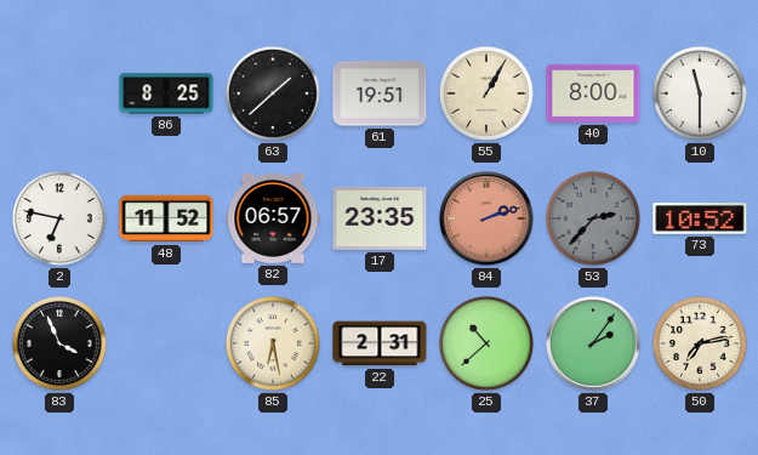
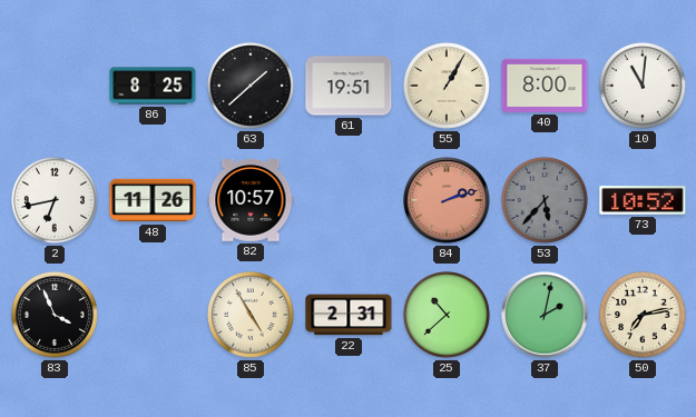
10: 11:30 -> 11:01
2: 6:47 -> 6:43
48: 11:52 -> 11:26
82: 06:57 -> 10:57
17: 23:35 -> none
53: 2:37 -> 5:37
85: 6:28 -> 4:55
37: 2:06 -> 2:02
